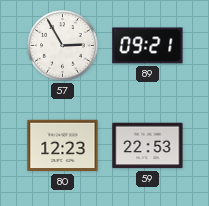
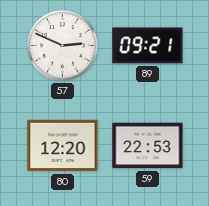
57: 2:55 -> 2:49
80: 12:23 -> 12:20
